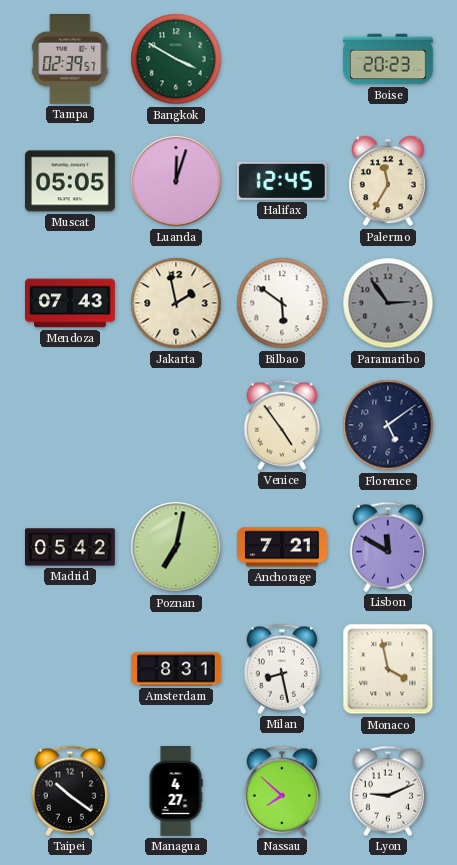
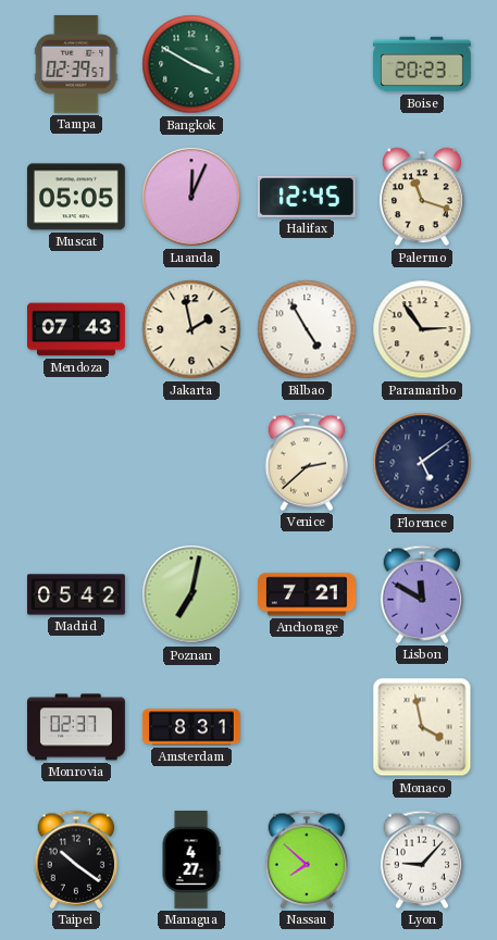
Luanda: 12:03 -> 12:04
Palermo: 11:35 -> 11:18
Bilbao: 5:51 -> 4:55
Paramaribo dial: grey -> cream
Venice: 4:54 -> 2:38
Monrovia: none -> 02:37
Milan: 8:28 -> none
Lyon: 9:11 -> 9:07
